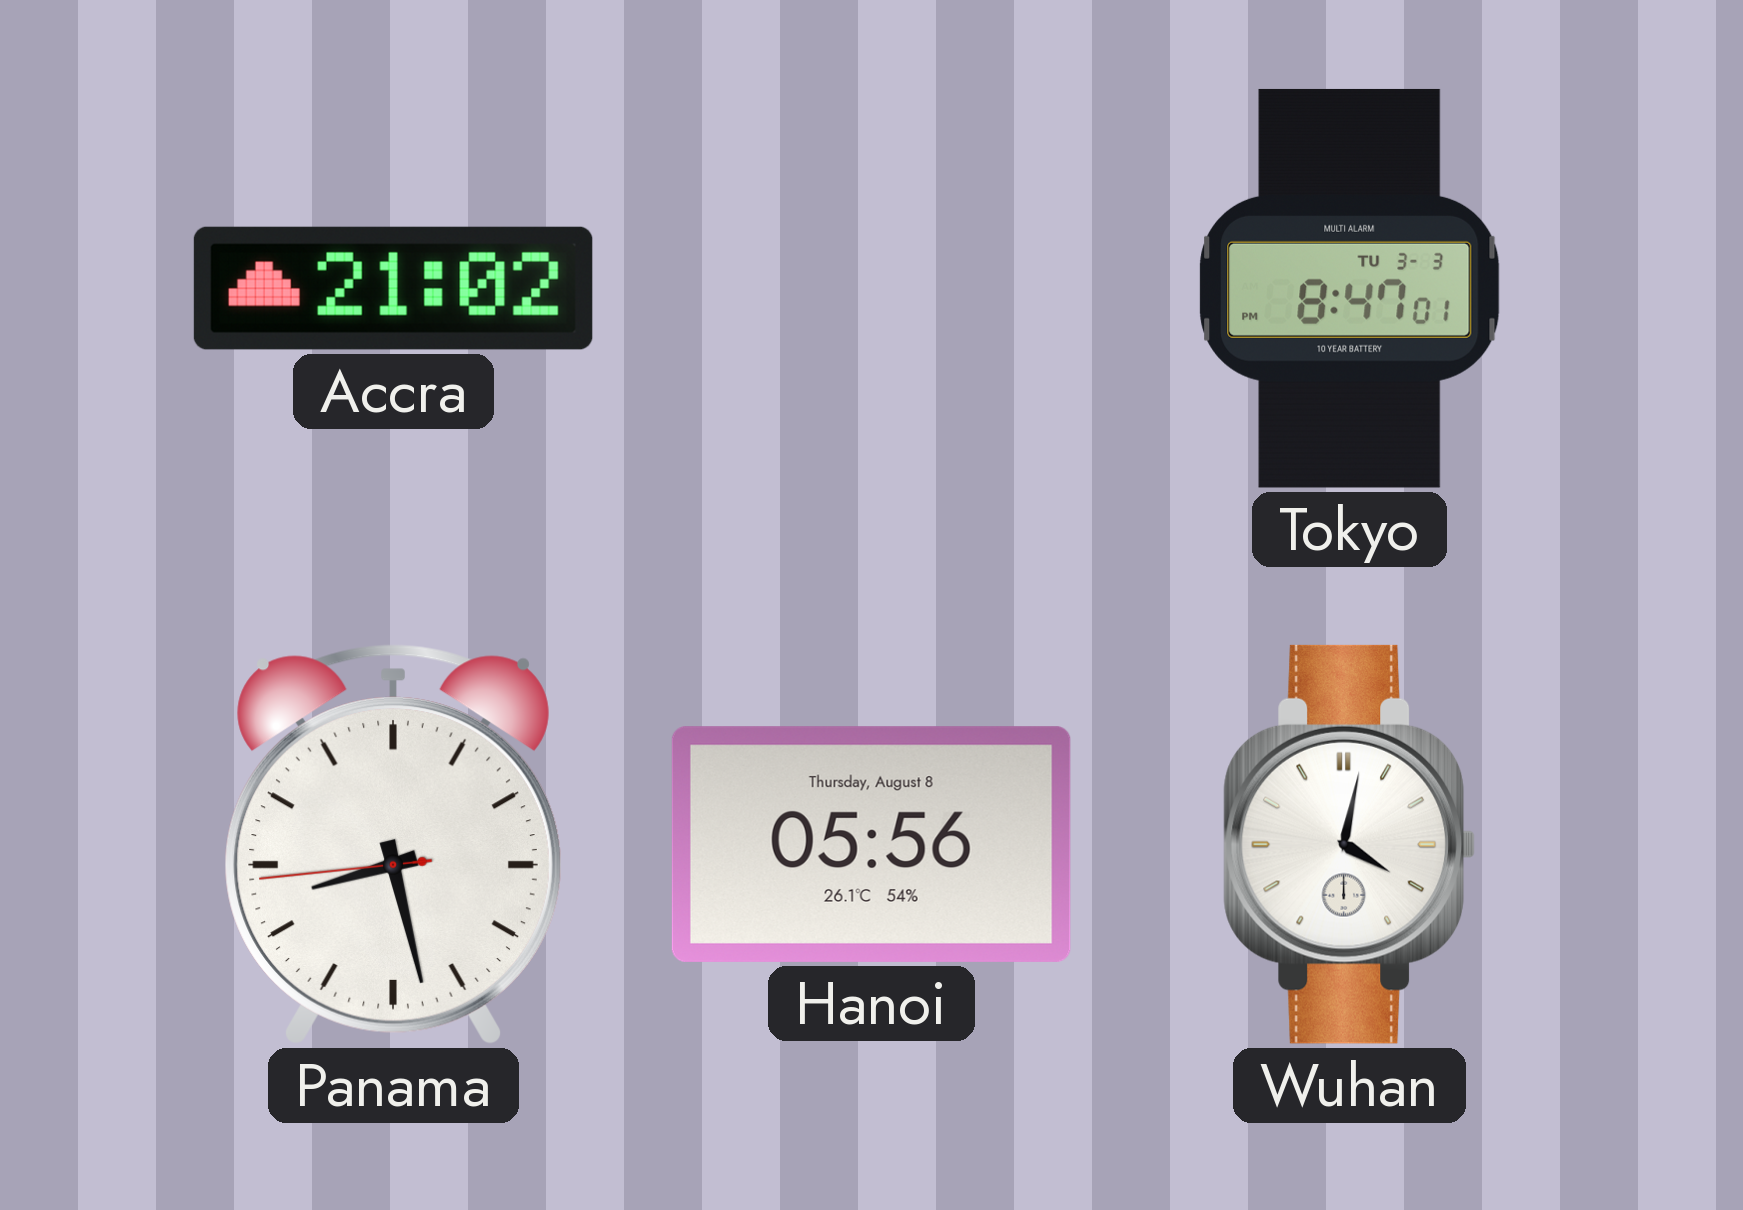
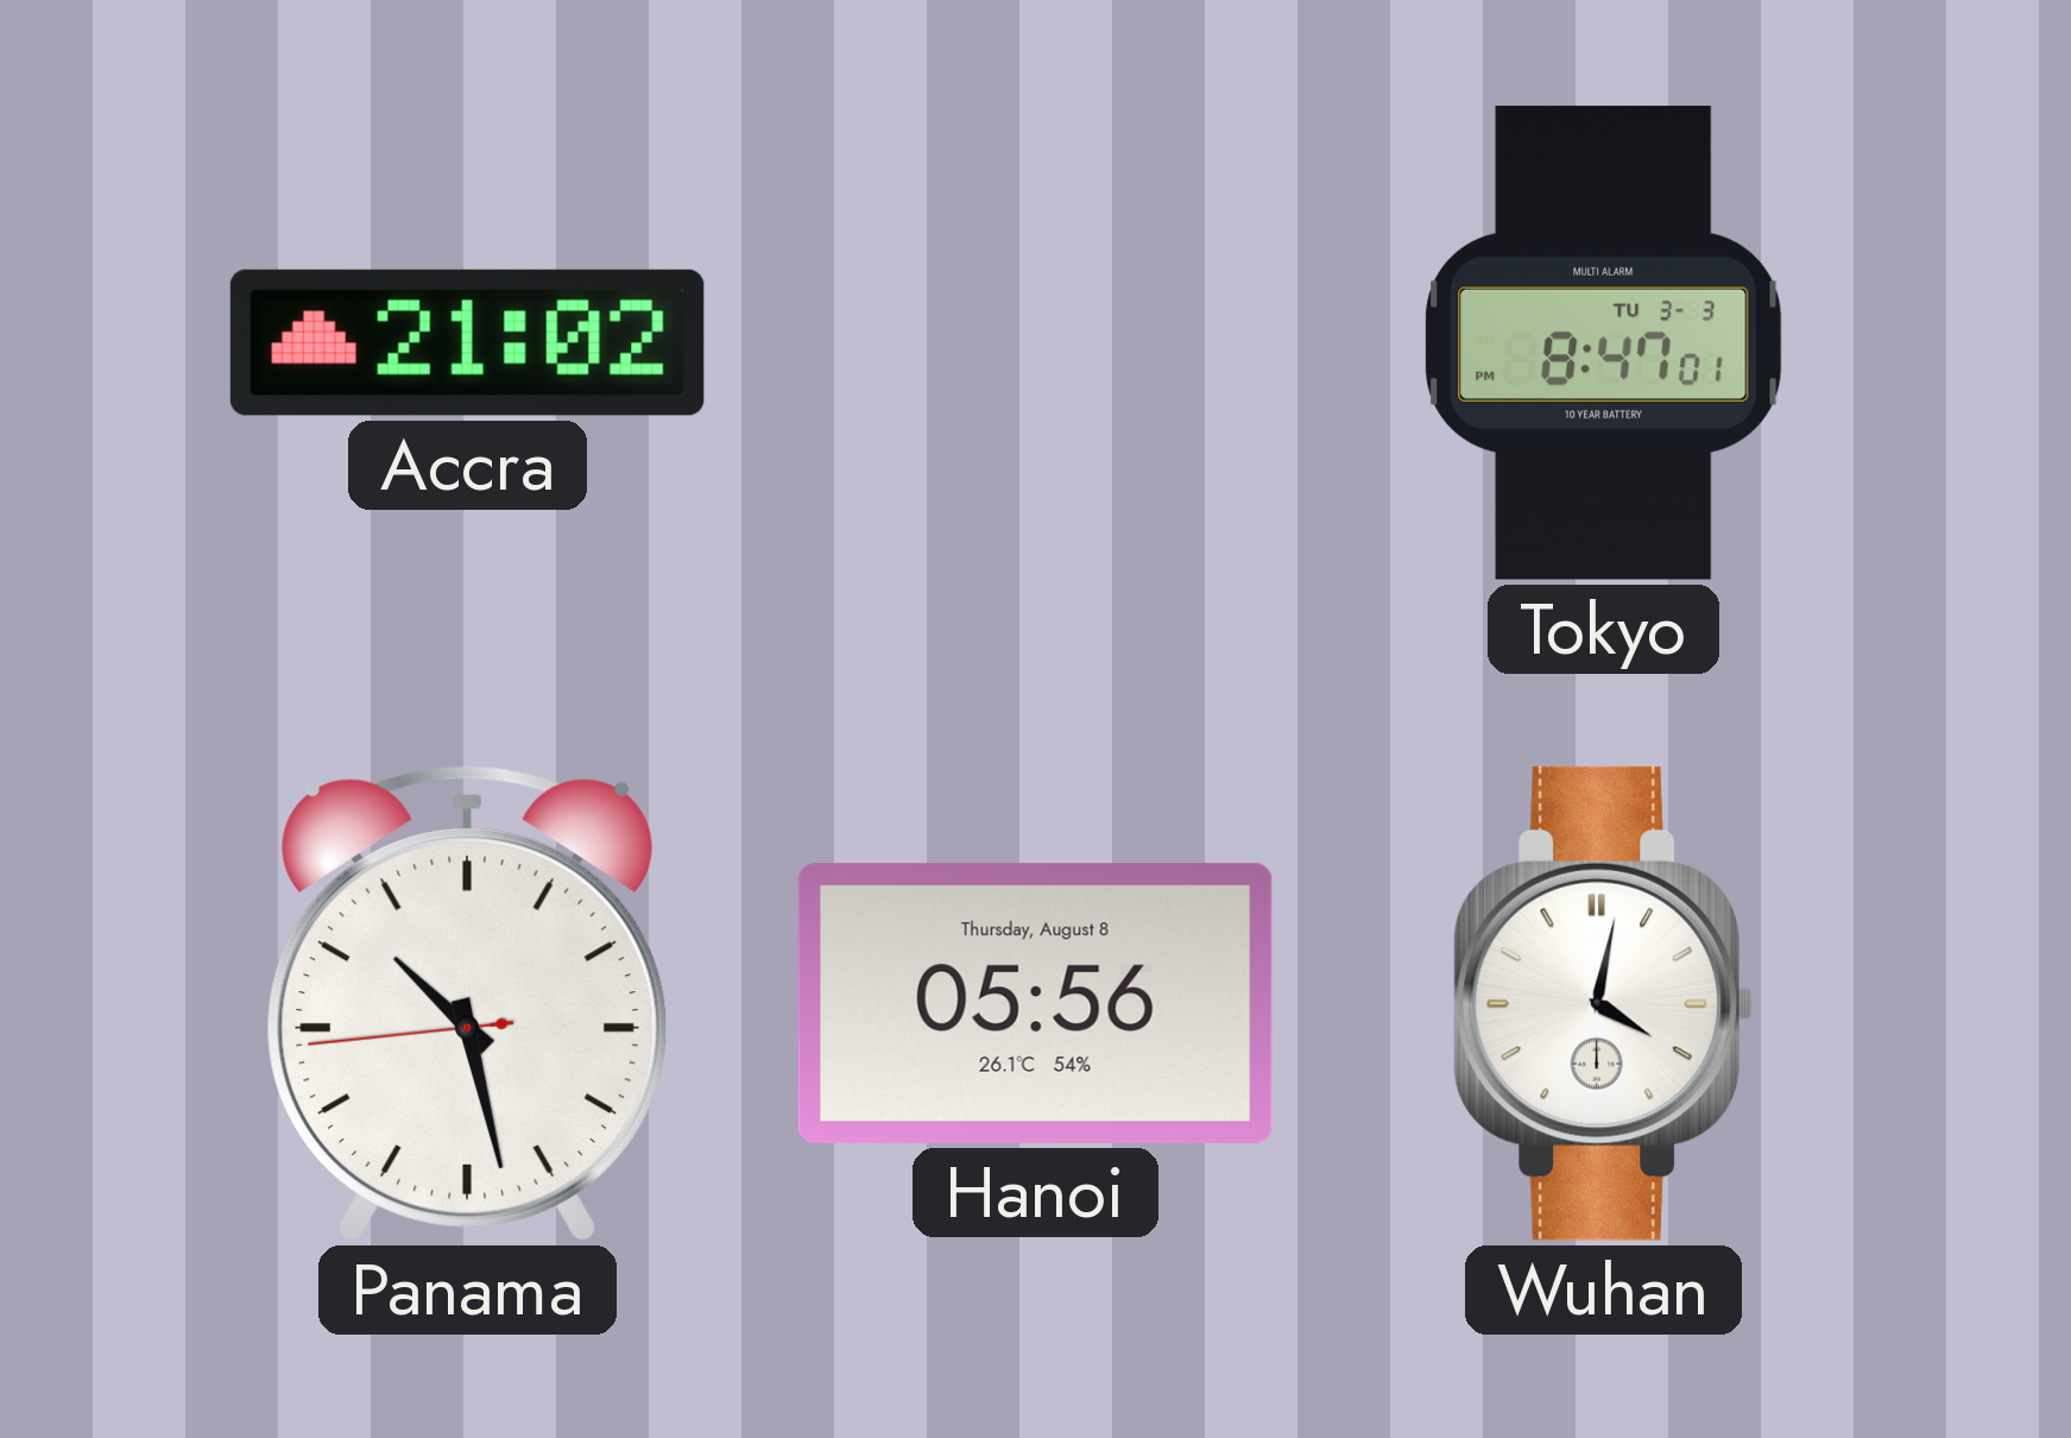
Panama: 8:27 -> 10:27
